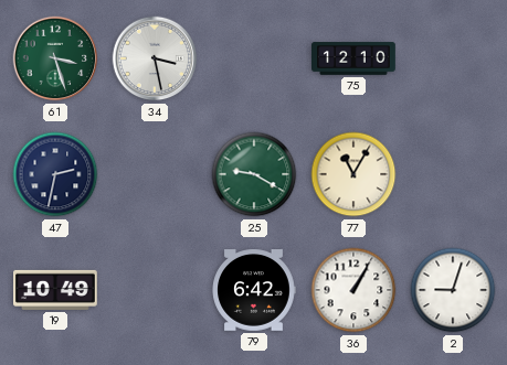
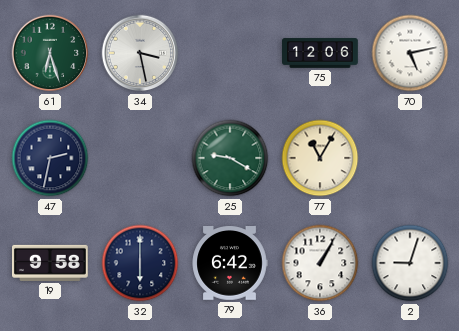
61: 3:27 -> 6:27
75: 12:10 -> 12:06
70: none -> 5:13
19: 10:49 -> 9:58
32: none -> 6:00
